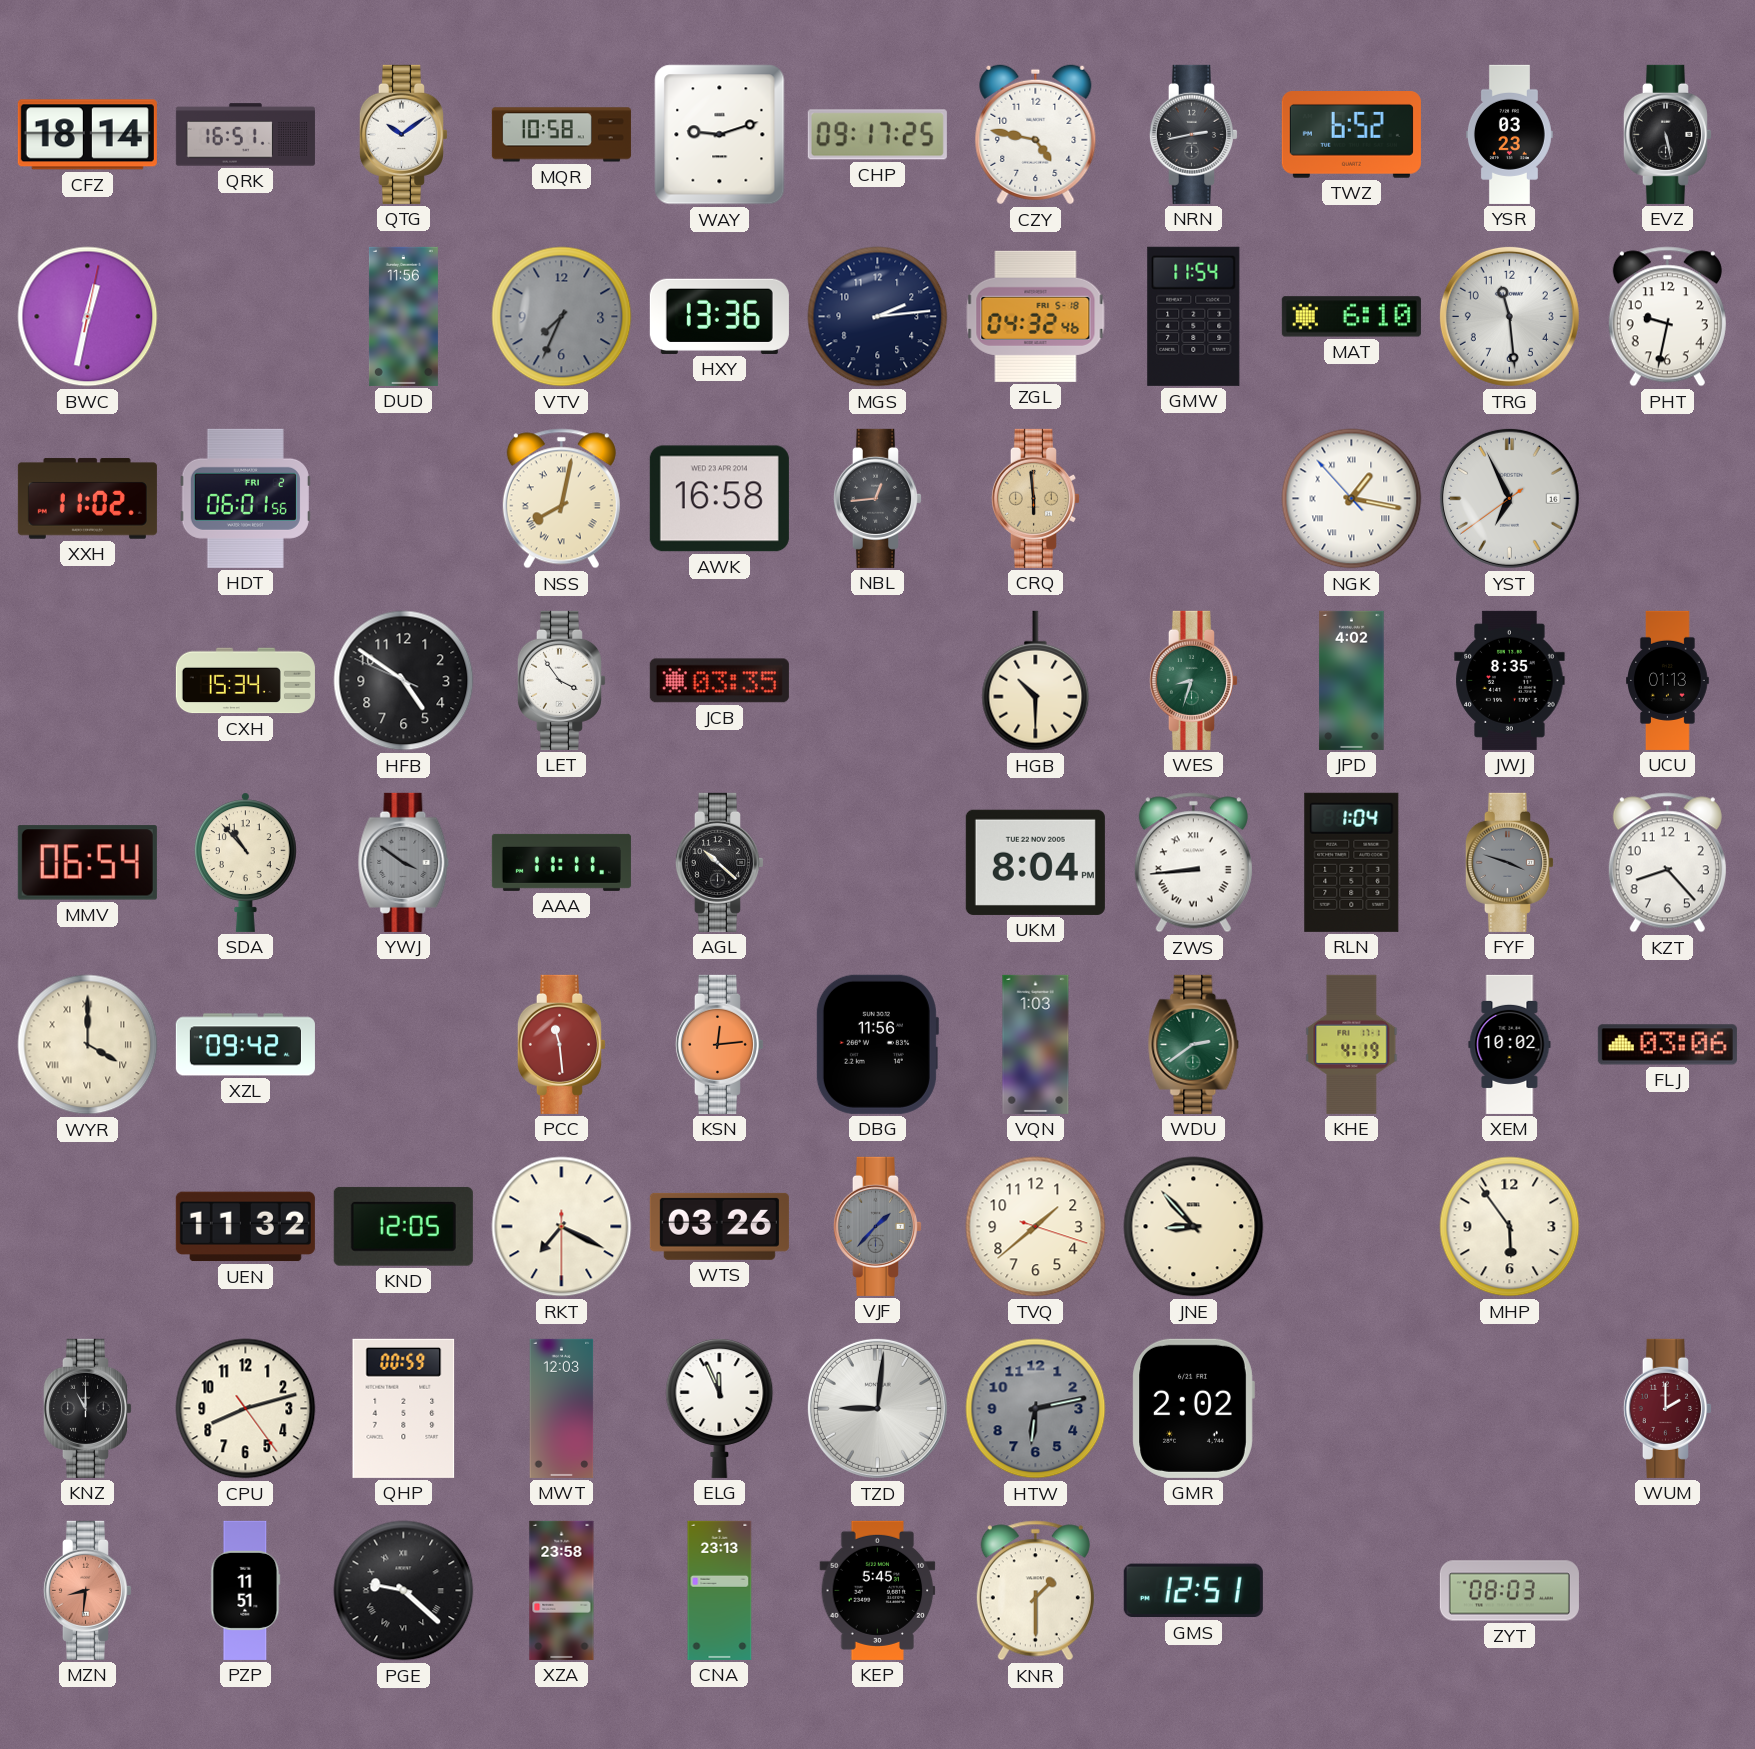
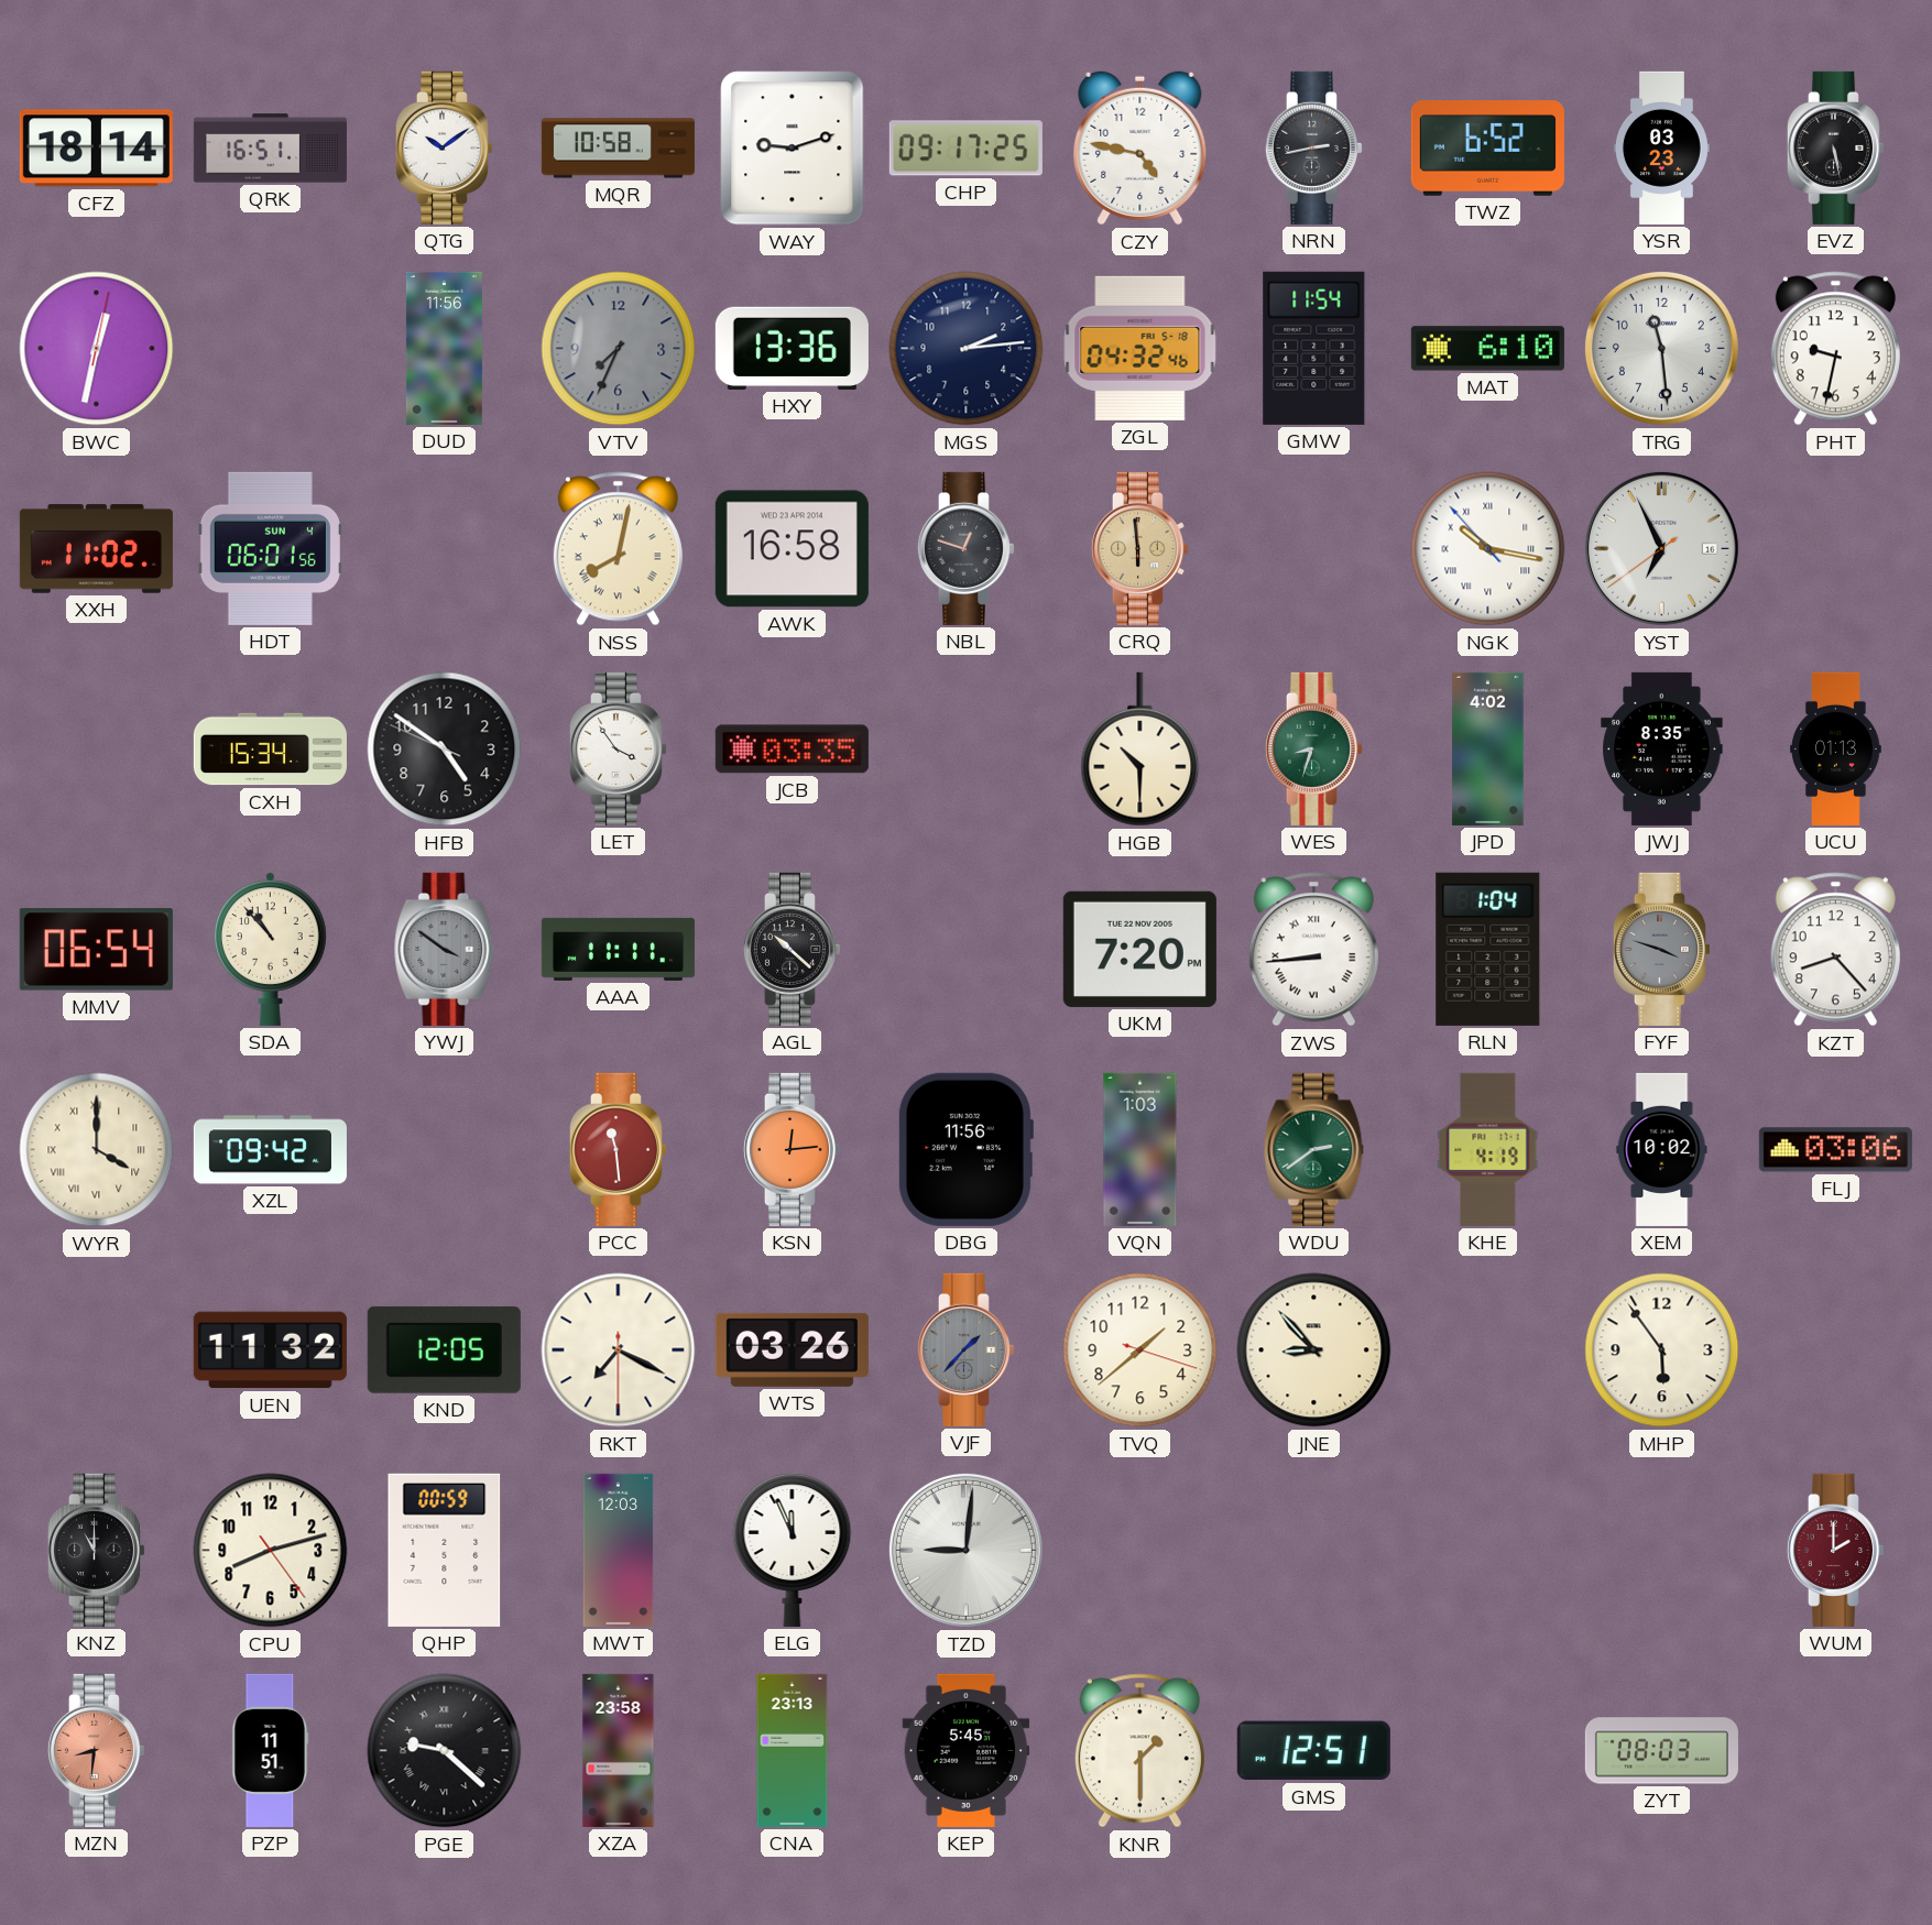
HDT date: FRI 2 -> SUN 4
NBL: 12:44 -> 12:48
NGK: 1:16 -> 10:16
UKM: 8:04 -> 7:20
HTW: 6:13 -> none
GMR: 2:02 -> none
